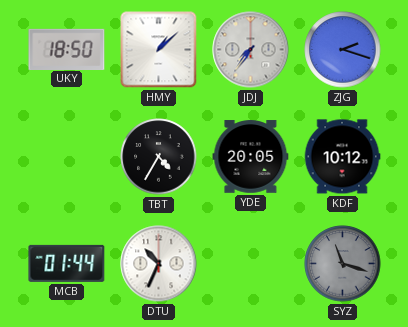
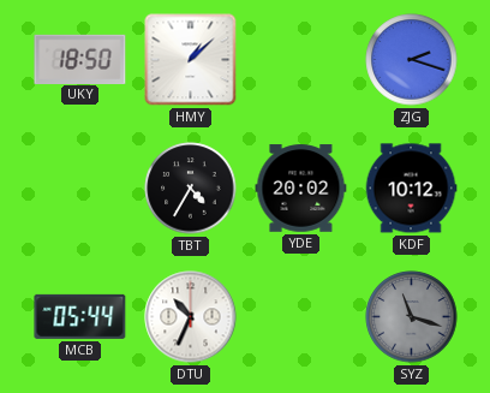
JDJ: 7:36 -> none
YDE: 20:05 -> 20:02
MCB: 01:44 -> 05:44
